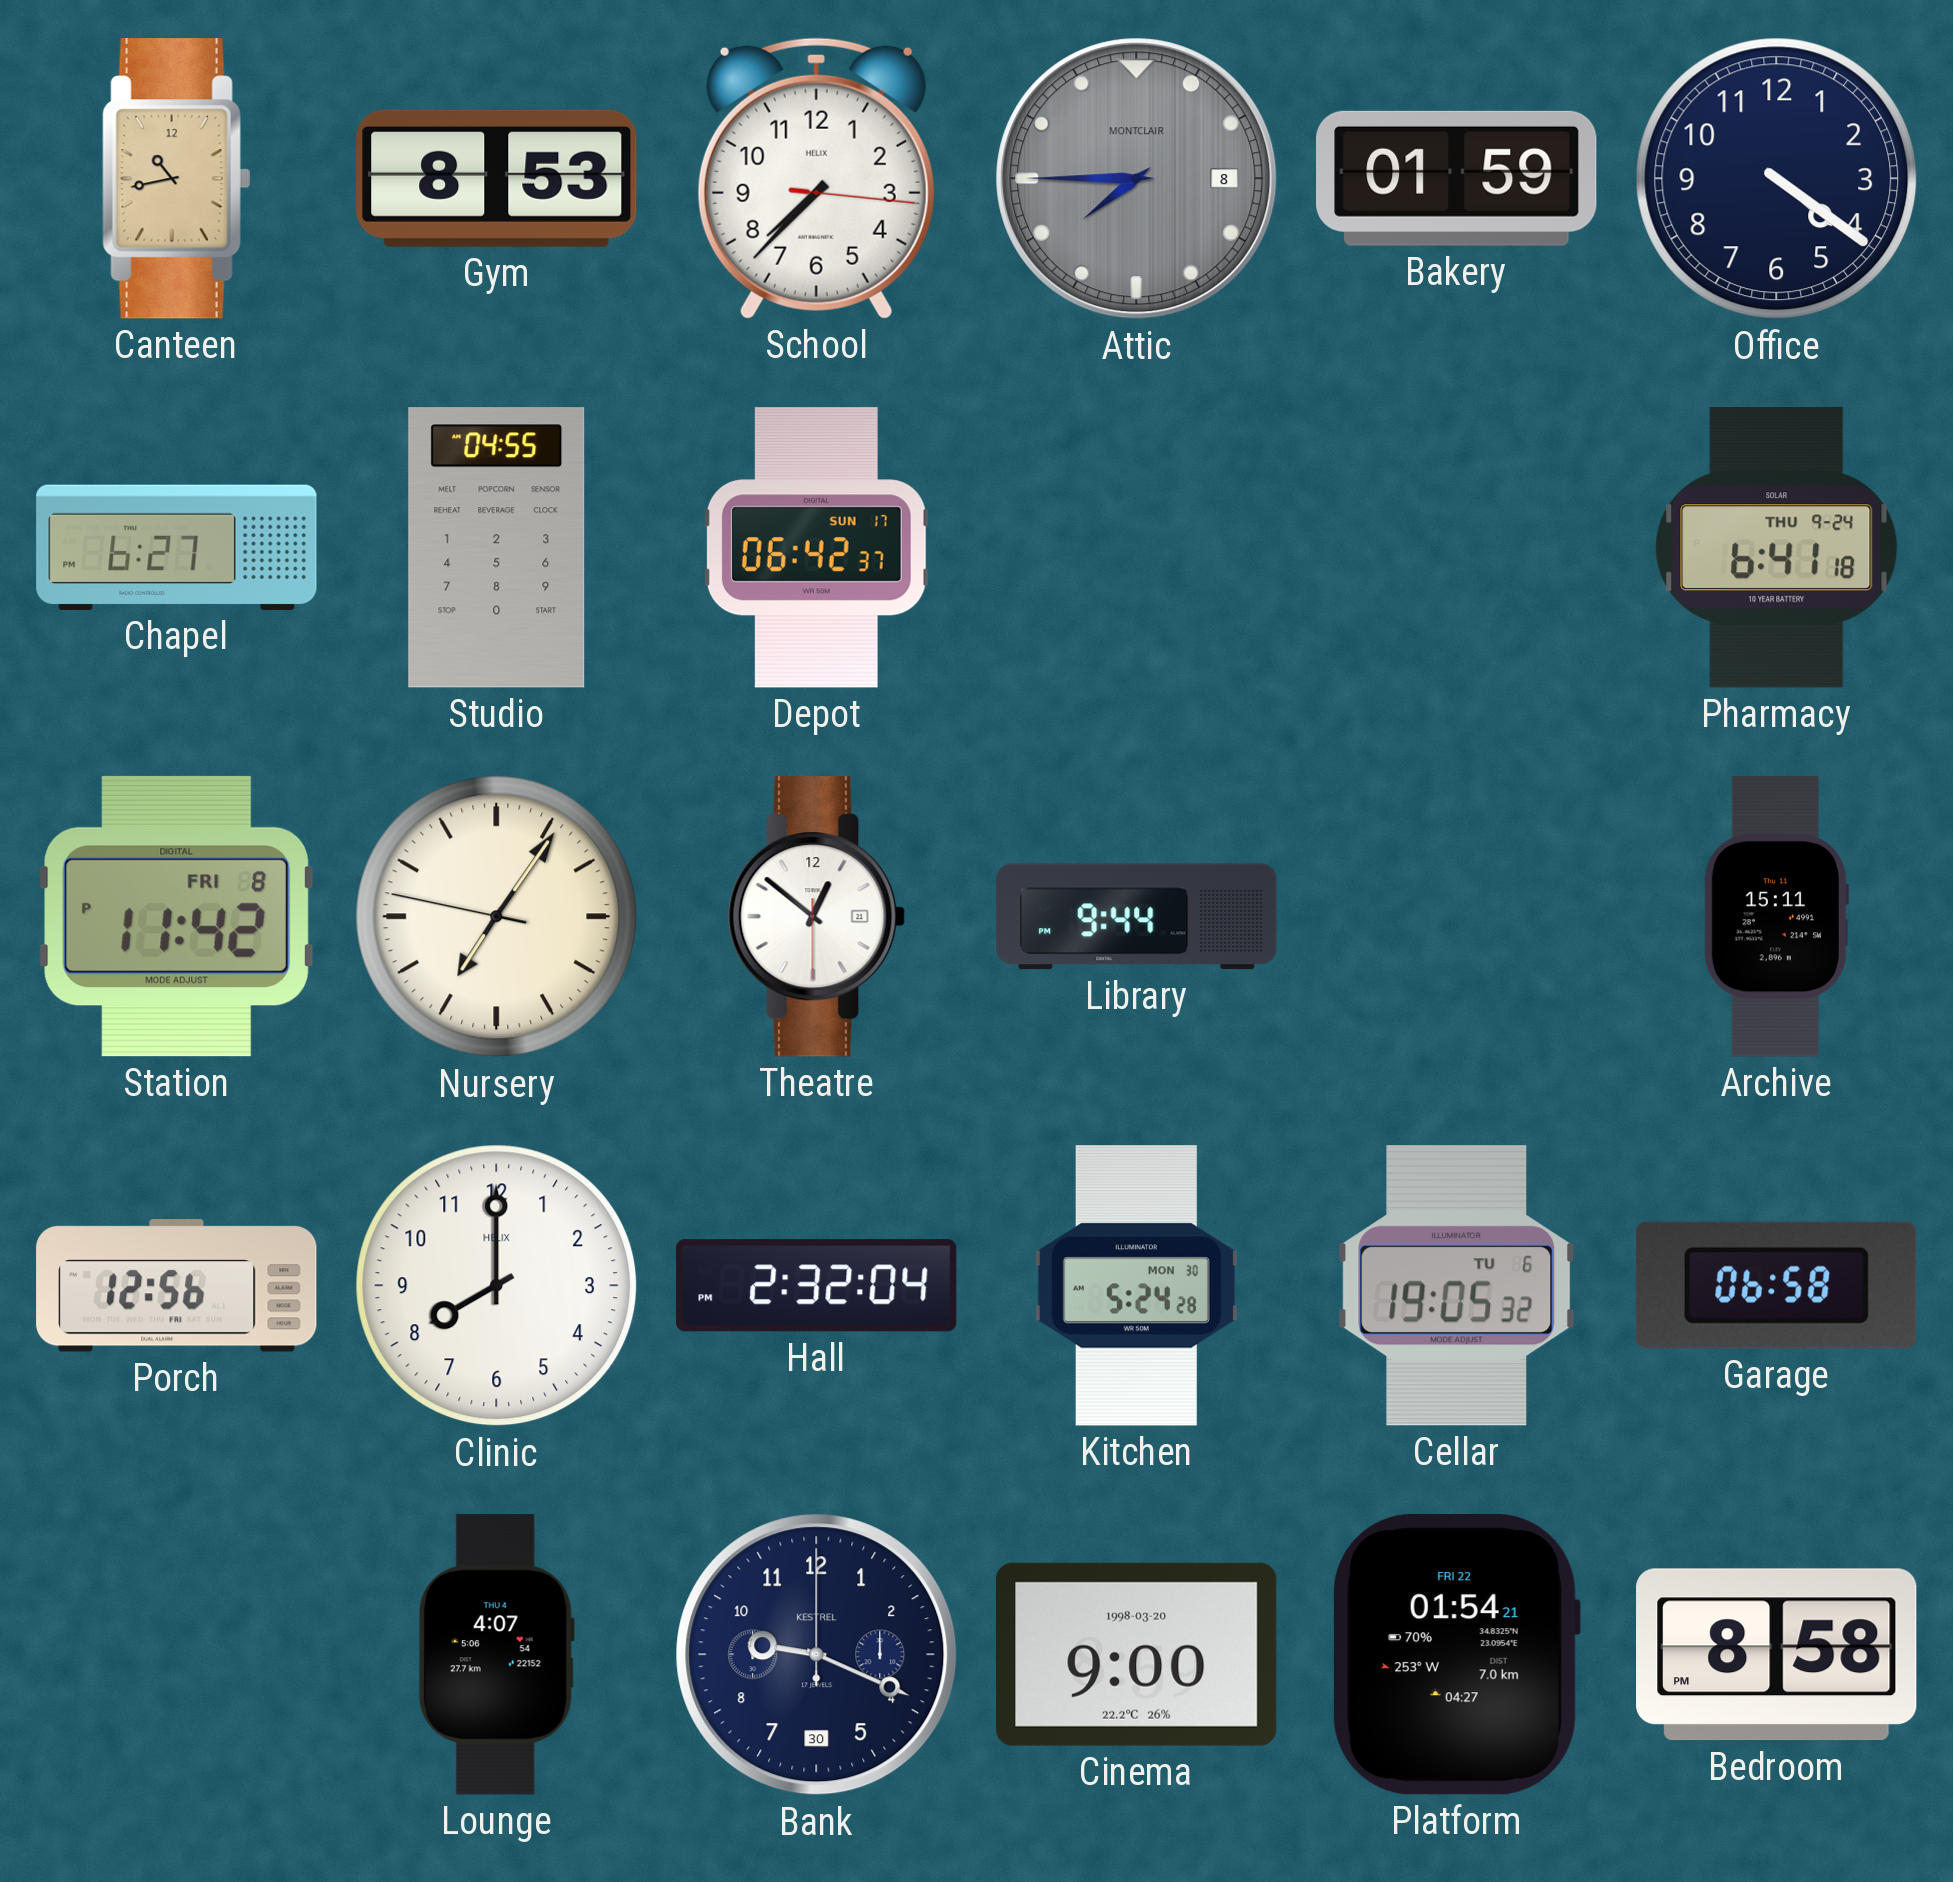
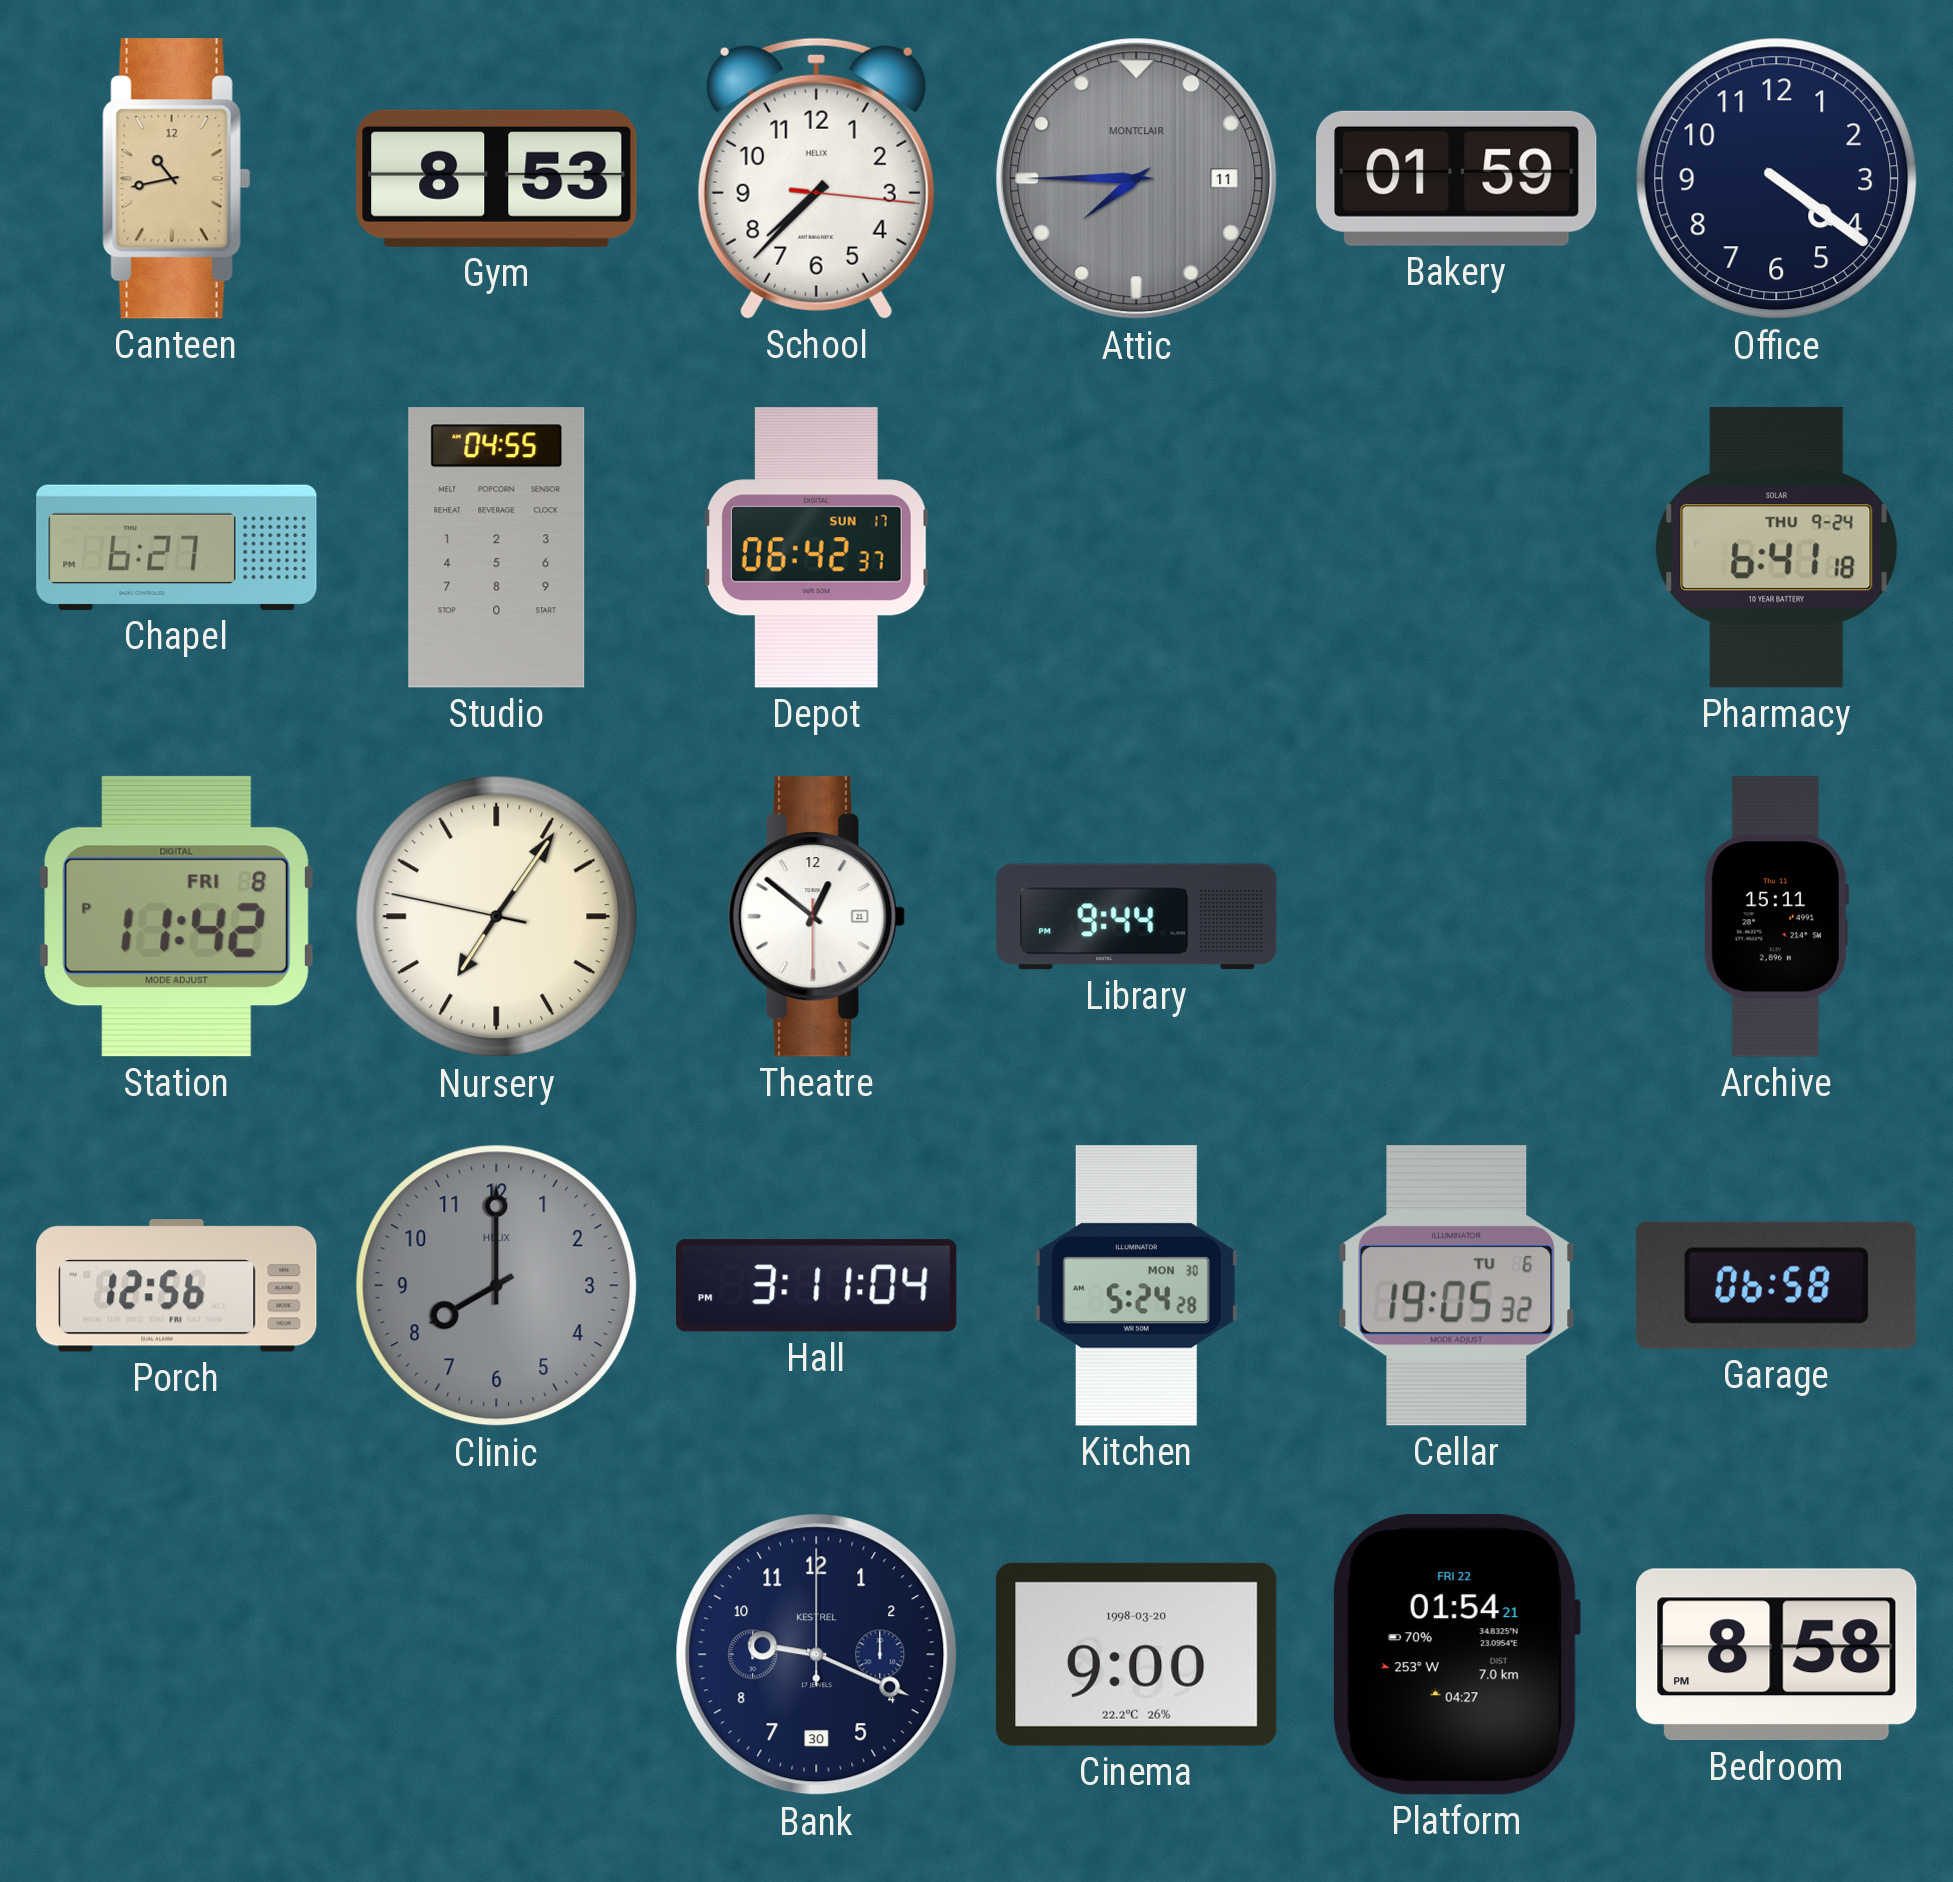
Attic date: 8 -> 11
Clinic dial: white -> grey
Hall: 2:32 -> 3:11
Lounge: 4:07 -> none
